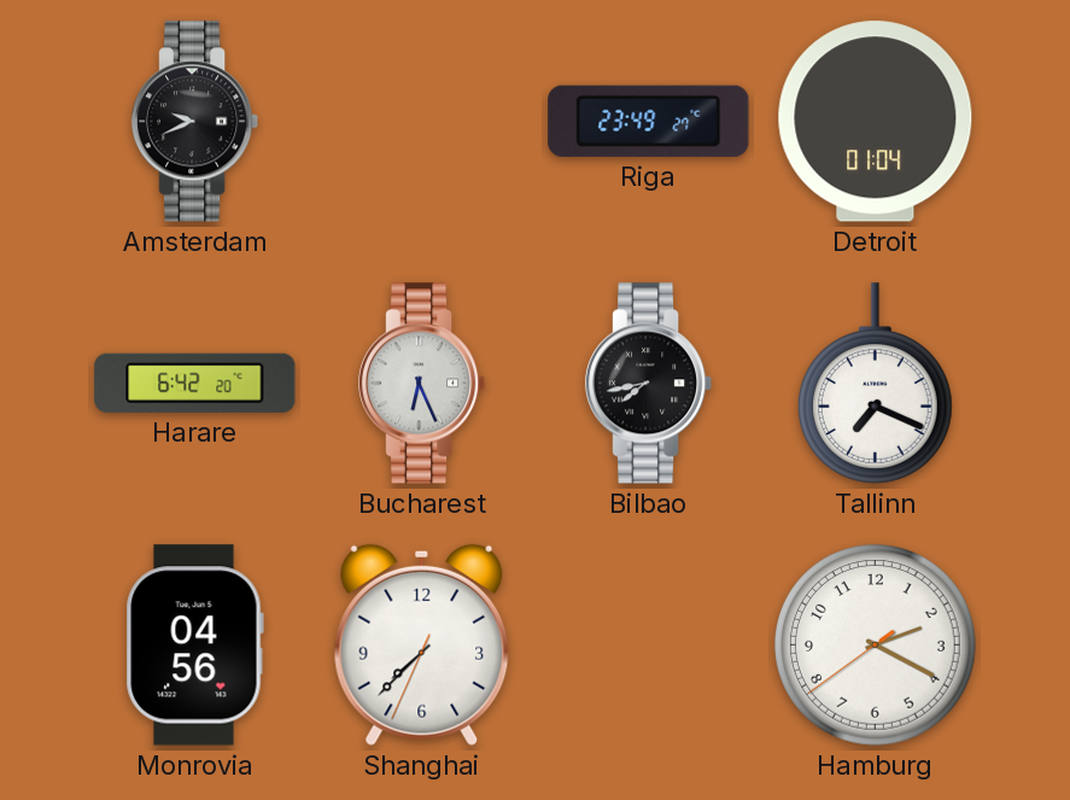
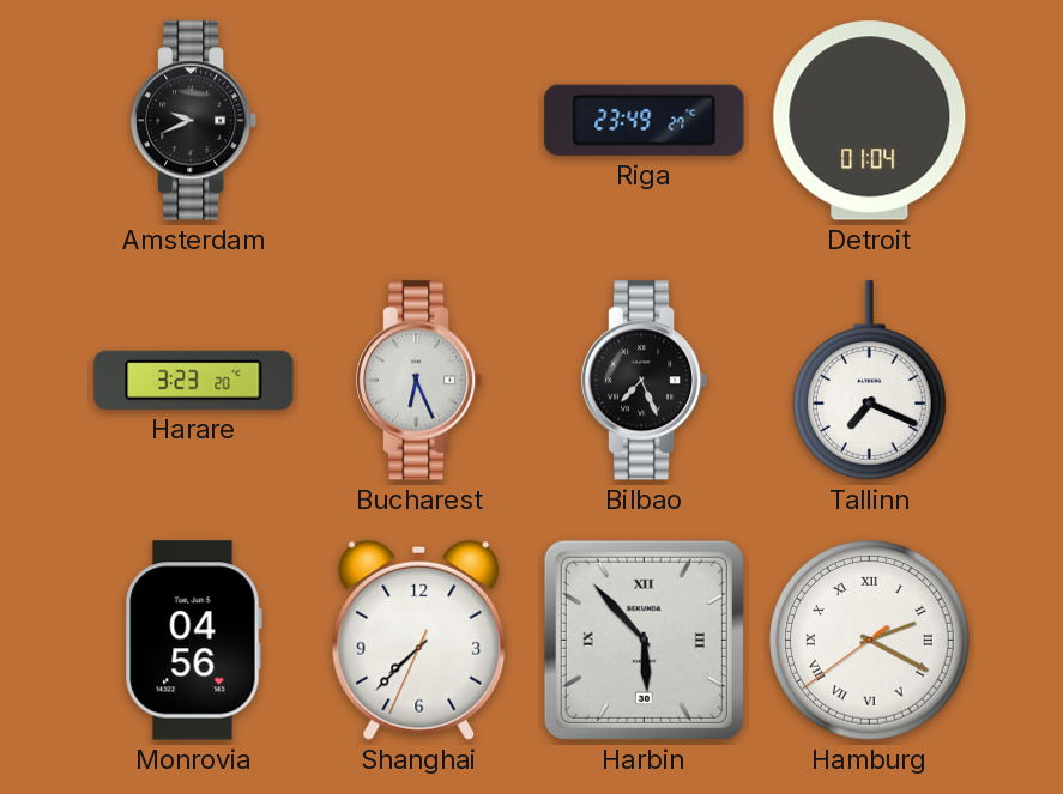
Harare: 6:42 -> 3:23
Bilbao: 7:43 -> 7:26
Harbin: none -> 5:53
Hamburg numerals: Arabic -> Roman
